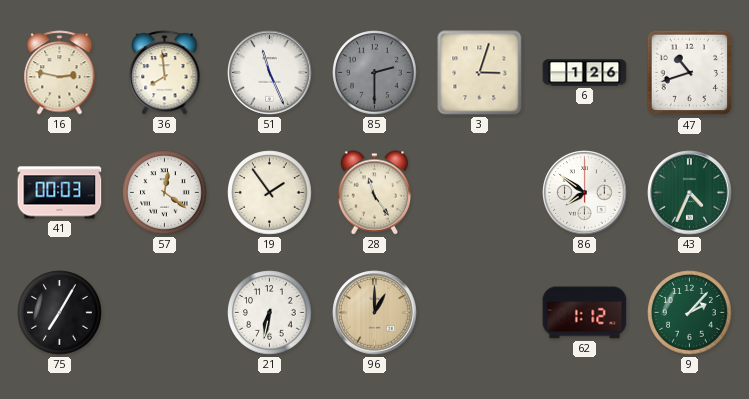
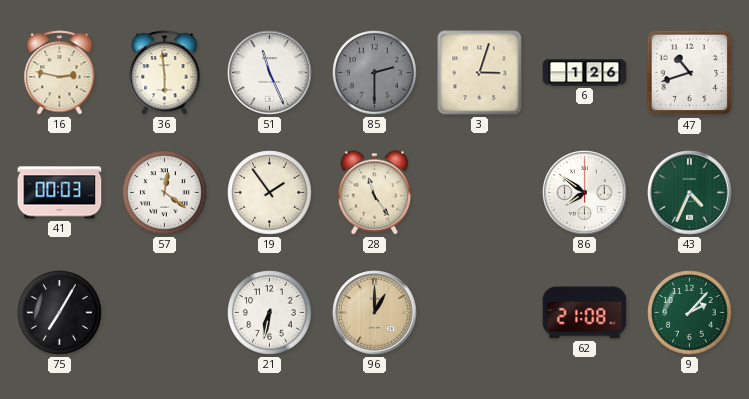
36: 7:59 -> 5:59
62: 1:12 -> 21:08
